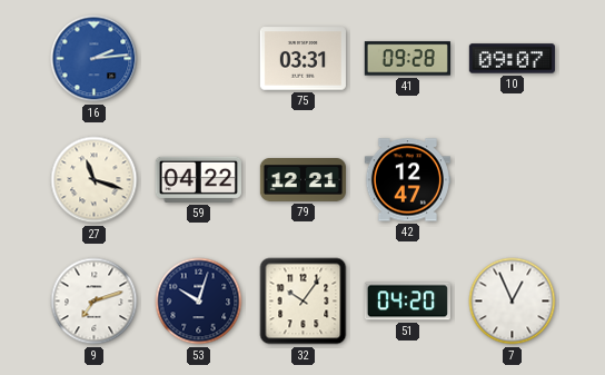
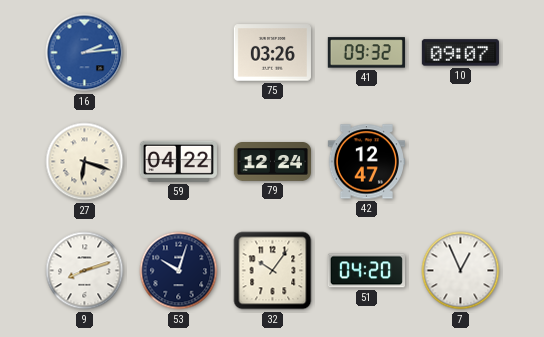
75: 03:31 -> 03:26
41: 09:28 -> 09:32
27: 11:18 -> 6:18
79: 12:21 -> 12:24
9: 7:12 -> 8:12
